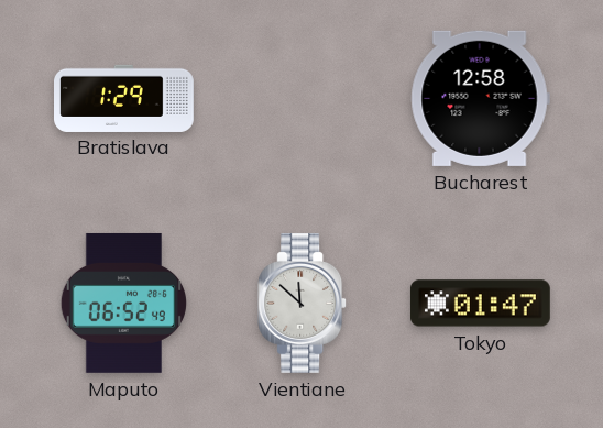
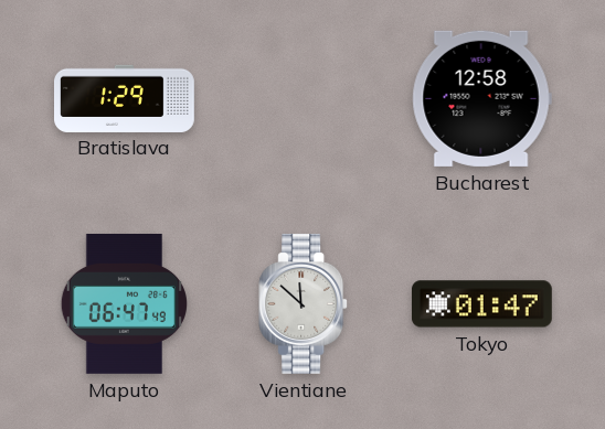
Maputo: 06:52 -> 06:47
